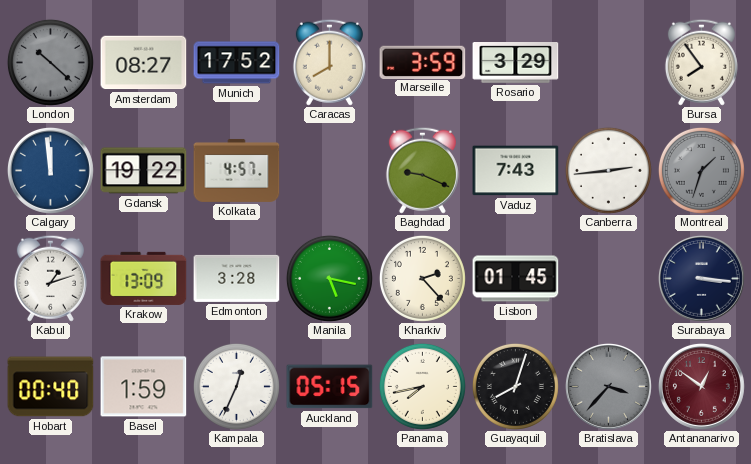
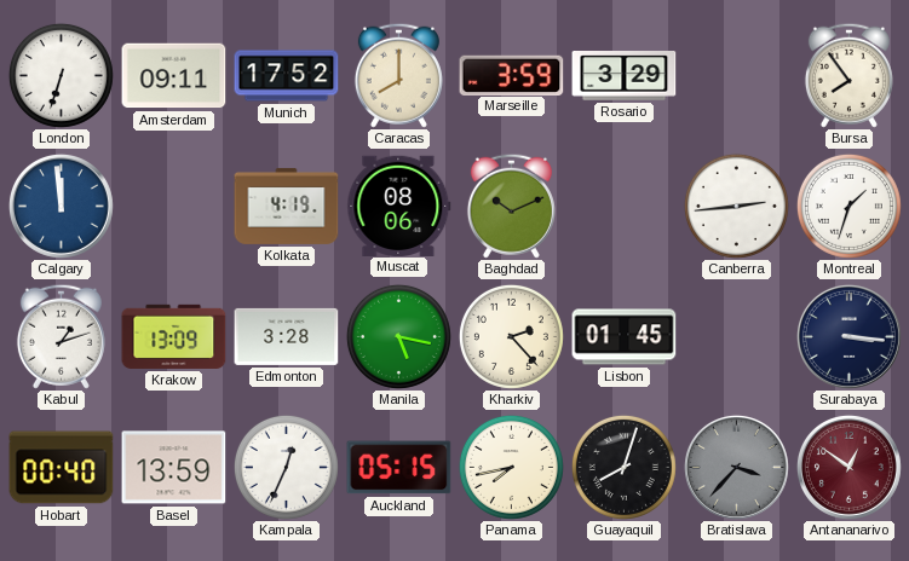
London: 10:22 -> 6:33
London dial: grey -> white
Amsterdam: 08:27 -> 09:11
Gdansk: 19:22 -> none
Kolkata: 4:57 -> 4:19
Muscat: none -> 08:06
Baghdad: 9:19 -> 10:11
Vaduz: 7:43 -> none
Montreal dial: grey -> white
Basel: 1:59 -> 13:59
